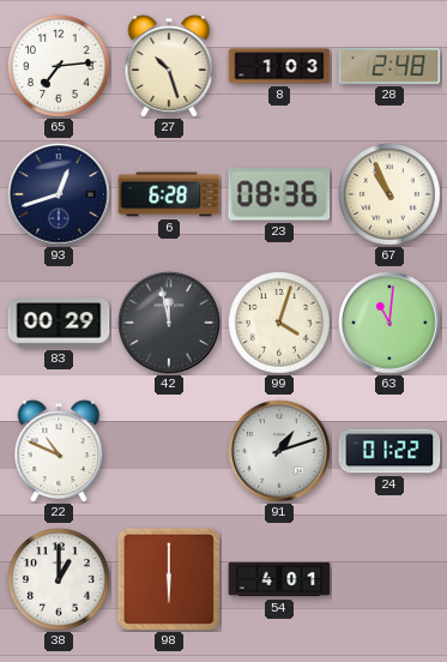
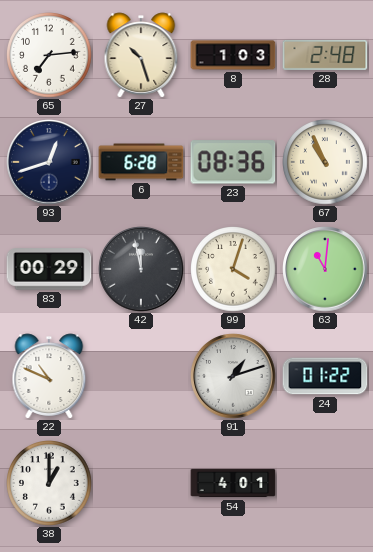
98: 6:00 -> none
